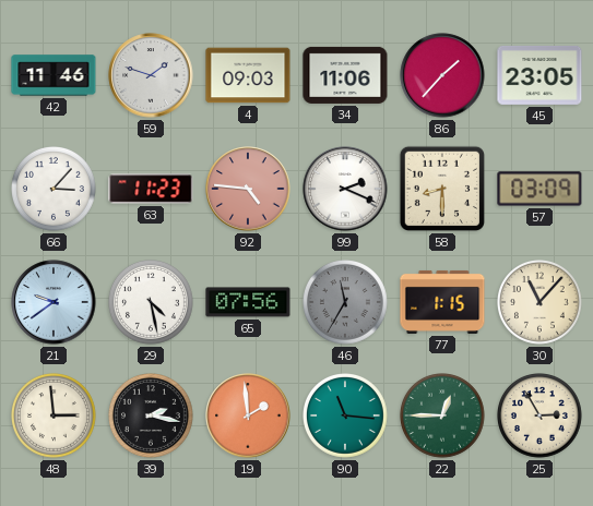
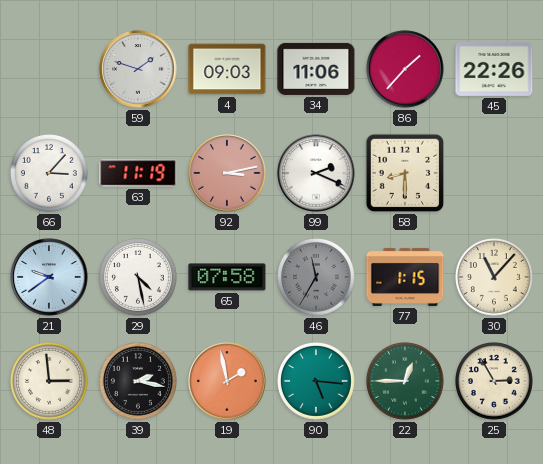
42: 11:46 -> none
45: 23:05 -> 22:26
63: 11:23 -> 11:19
92: 4:46 -> 3:13
57: 03:09 -> none
65: 07:56 -> 07:58
19: 1:59 -> 1:58
90: 11:16 -> 5:16
